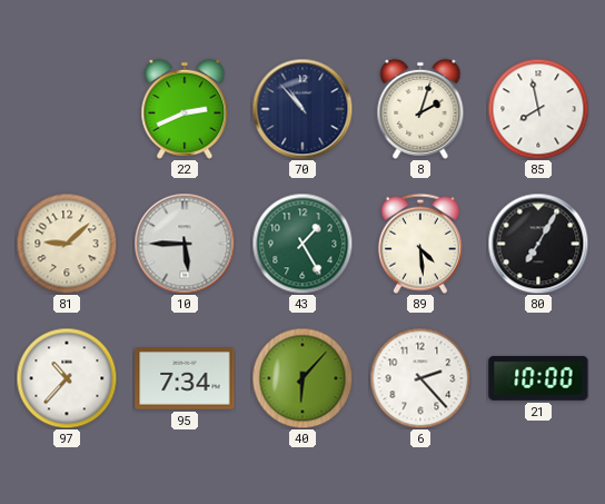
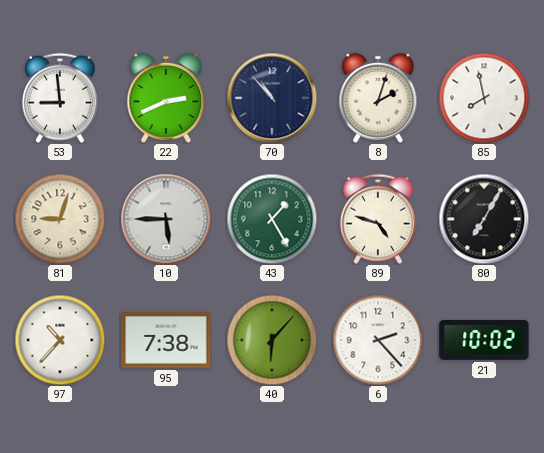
53: none -> 8:59
81: 9:08 -> 9:03
89: 4:29 -> 4:48
95: 7:34 -> 7:38
21: 10:00 -> 10:02
